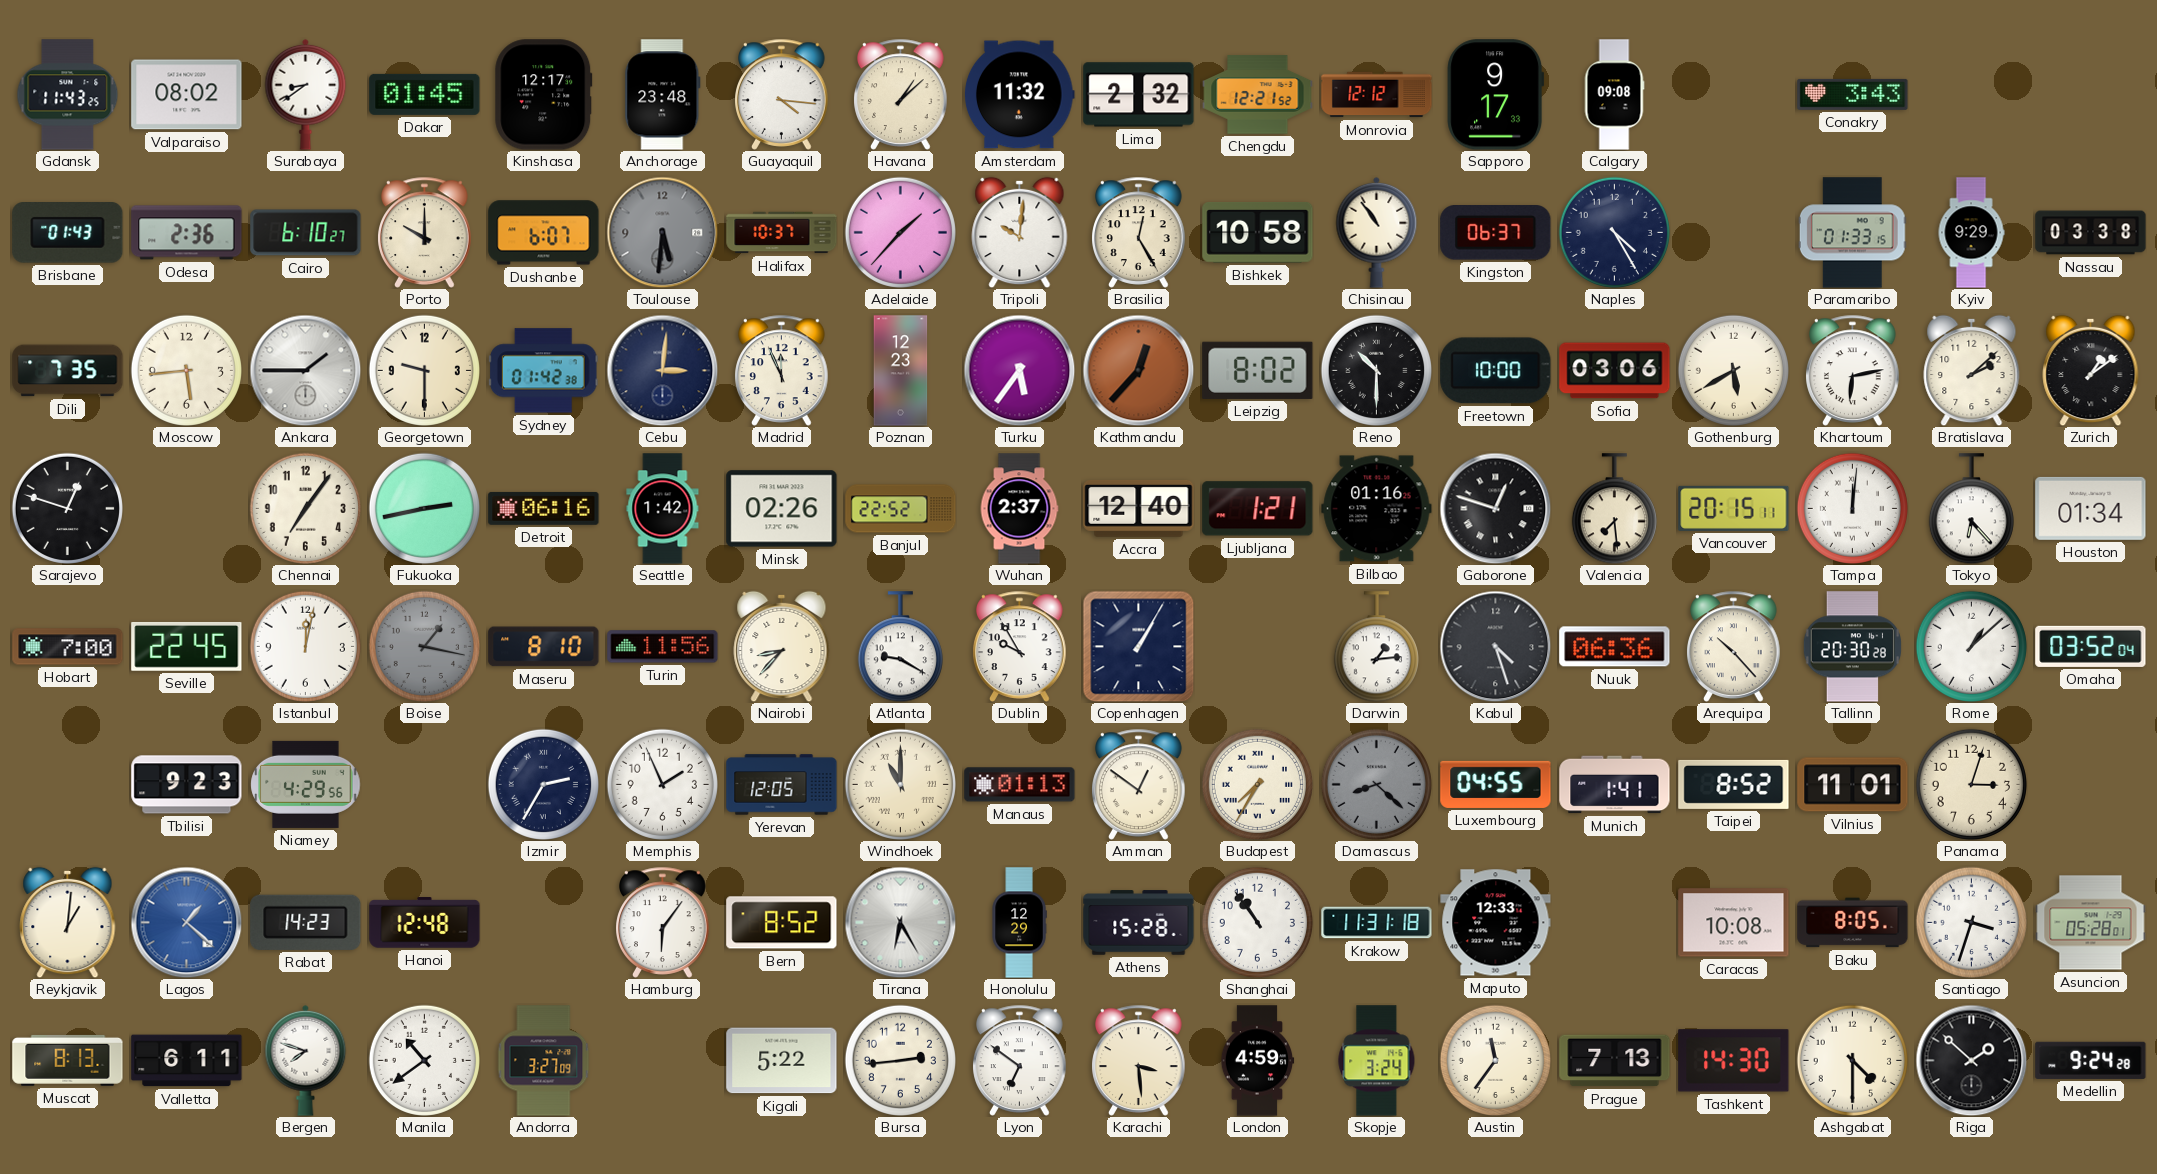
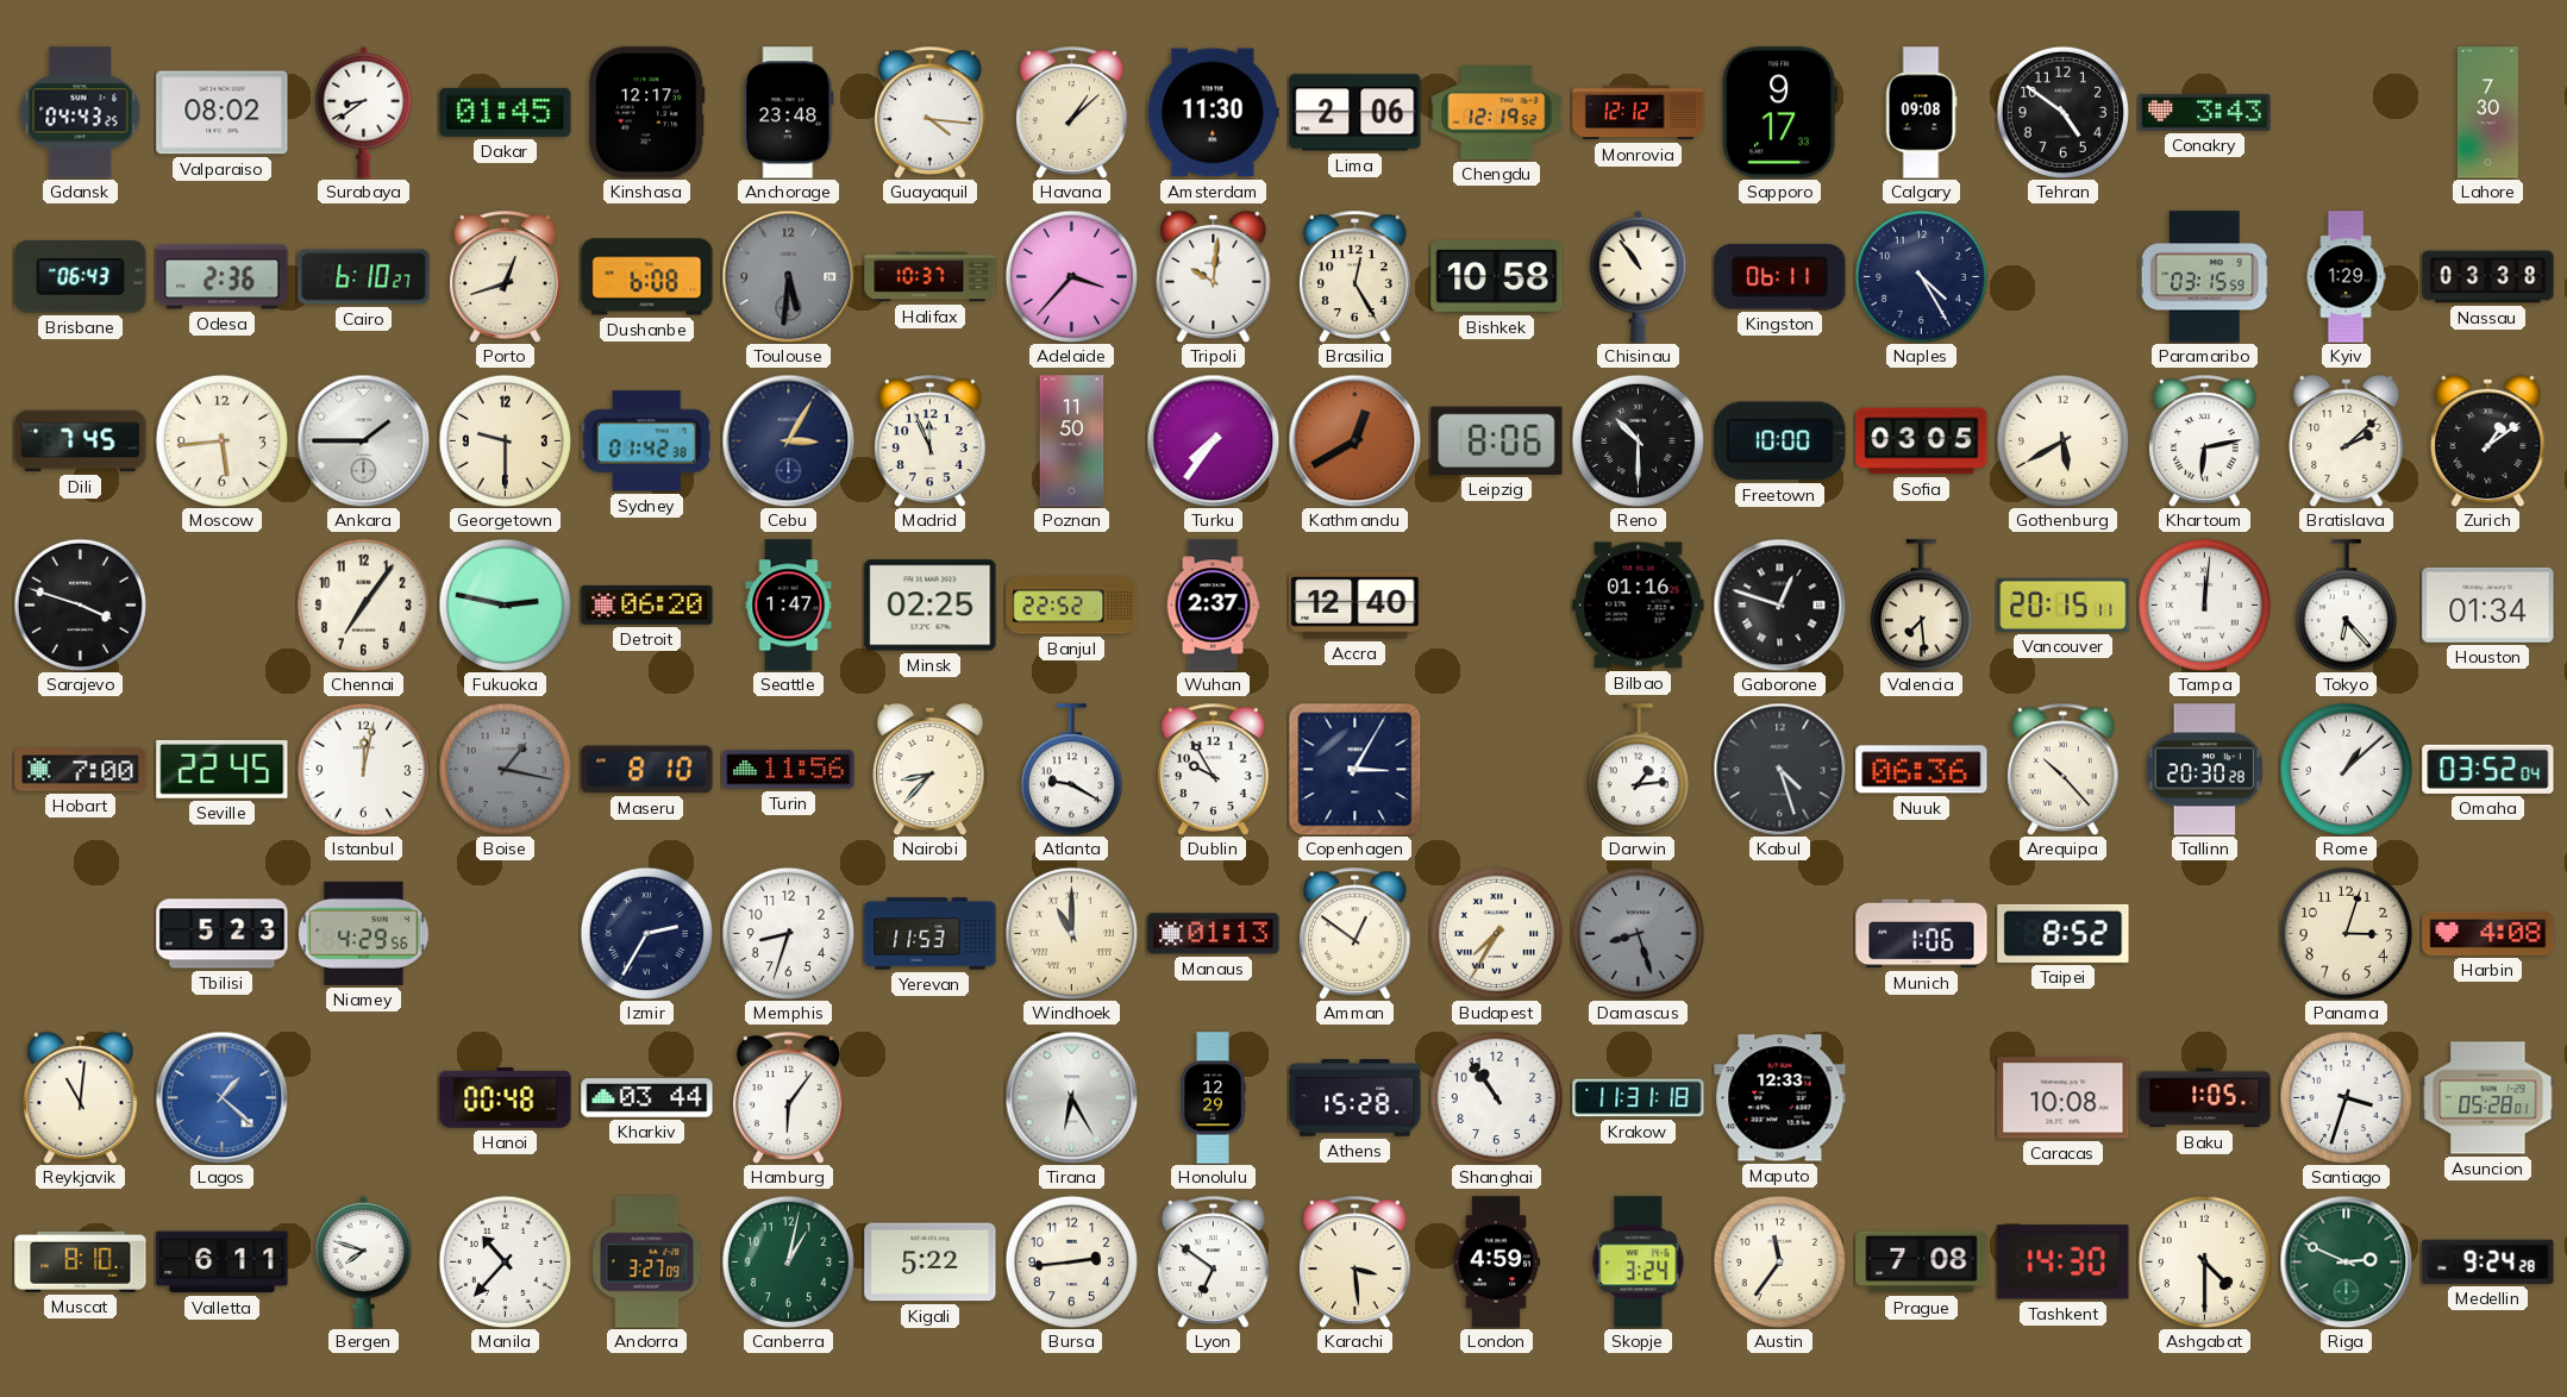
Gdansk: 11:43 -> 04:43
Amsterdam: 11:32 -> 11:30
Lima: 2:32 -> 2:06
Chengdu: 12:21 -> 12:19
Tehran: none -> 4:51
Lahore: none -> 7:30
Brisbane: 01:43 -> 06:43
Porto: 10:00 -> 12:42
Dushanbe: 6:07 -> 6:08
Adelaide: 1:37 -> 3:37
Kingston: 06:37 -> 06:11
Paramaribo: 01:33 -> 03:15
Kyiv: 9:29 -> 1:29
Dili: 7:35 -> 7:45
Cebu: 3:01 -> 3:05
Poznan: 12:23 -> 11:50
Turku: 5:36 -> 7:36
Kathmandu: 12:37 -> 12:40
Leipzig: 8:02 -> 8:06
Sofia: 03:06 -> 03:05
Sarajevo: 12:48 -> 3:48
Fukuoka: 2:43 -> 2:47
Detroit: 06:16 -> 06:20
Seattle: 1:42 -> 1:47
Minsk: 02:26 -> 02:25
Ljubljana: 1:21 -> none
Copenhagen: 1:05 -> 3:05
Tbilisi: 9:23 -> 5:23
Memphis: 1:56 -> 8:33
Yerevan: 12:05 -> 11:53
Damascus: 8:22 -> 8:27
Luxembourg: 04:55 -> none
Munich: 1:41 -> 1:06
Vilnius: 11:01 -> none
Harbin: none -> 4:08
Reykjavik: 1:01 -> 11:01
Rabat: 14:23 -> none
Hanoi: 12:48 -> 00:48
Kharkiv: none -> 03:44
Bern: 8:52 -> none
Baku: 8:05 -> 1:05
Muscat: 8:13 -> 8:10
Manila: 10:39 -> 10:37
Canberra: none -> 1:02
Prague: 7:13 -> 7:08
Riga: 1:52 -> 2:49
Riga dial: black -> green
